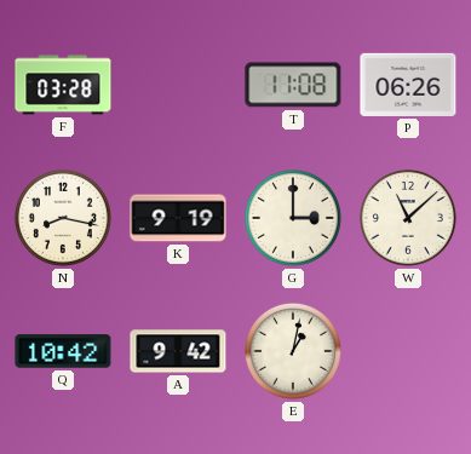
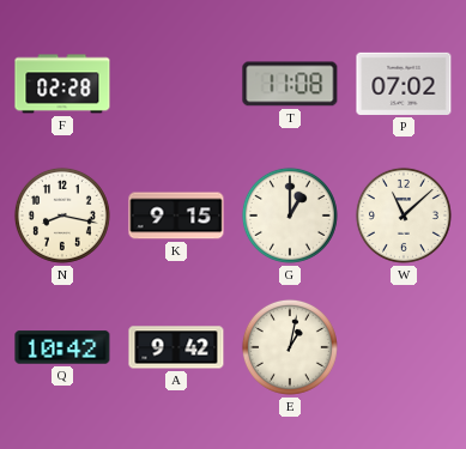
F: 03:28 -> 02:28
P: 06:26 -> 07:02
K: 9:19 -> 9:15
G: 3:00 -> 1:00
